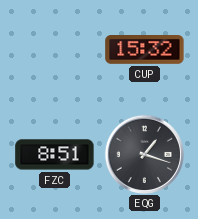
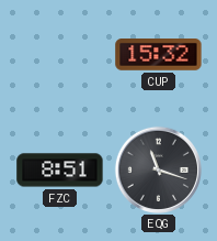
EQG: 1:18 -> 11:18
